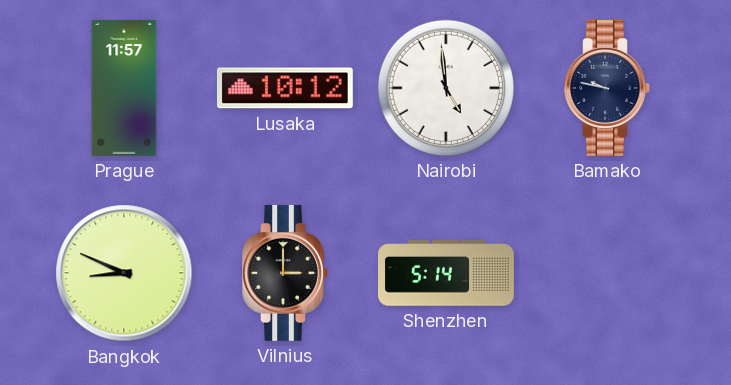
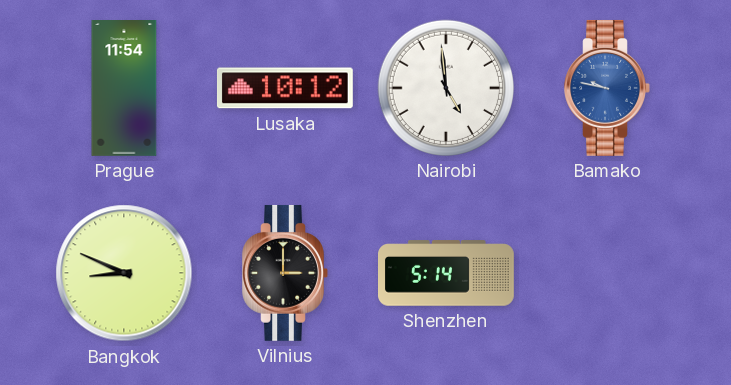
Prague: 11:57 -> 11:54
Bamako dial: navy -> blue
